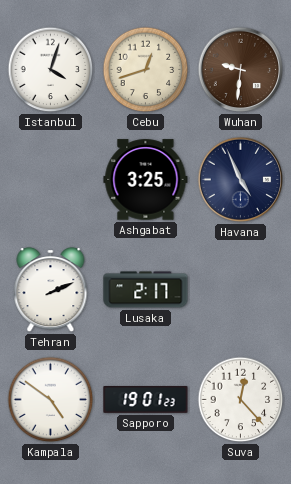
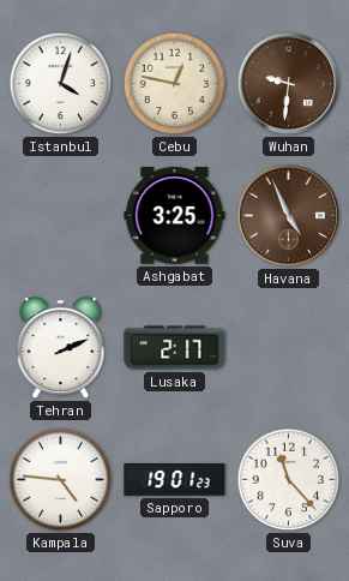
Cebu: 12:42 -> 12:47
Havana dial: navy -> brown
Kampala: 4:51 -> 4:46
Suva: 12:23 -> 11:23
